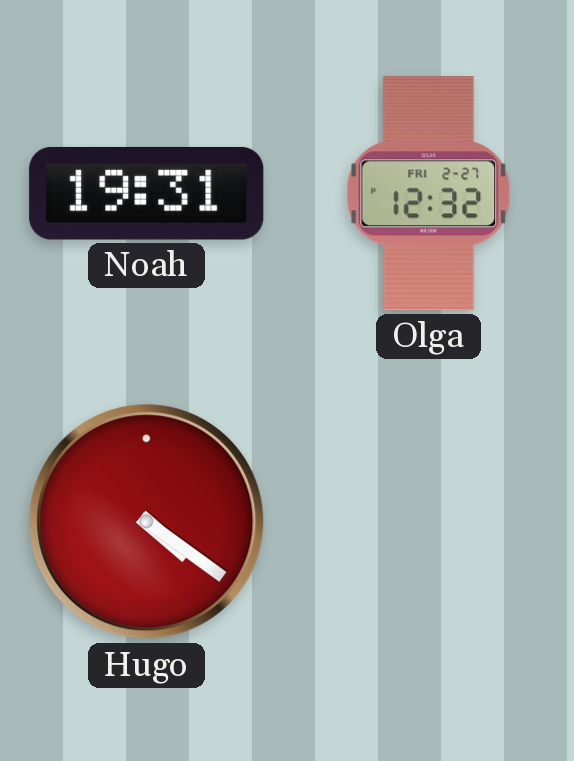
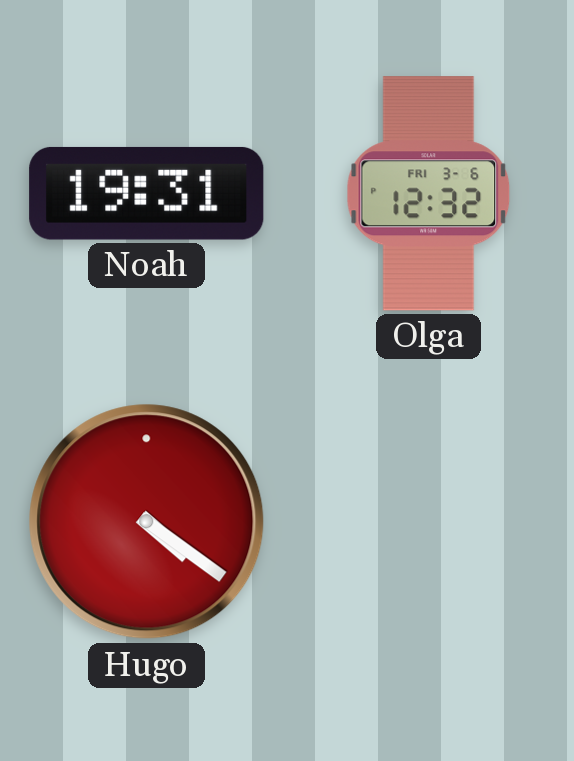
Olga date: FRI 2-27 -> FRI 3-6
